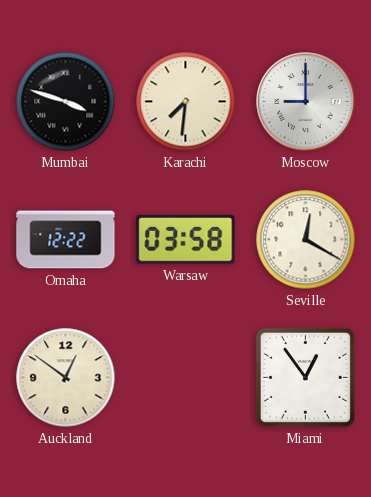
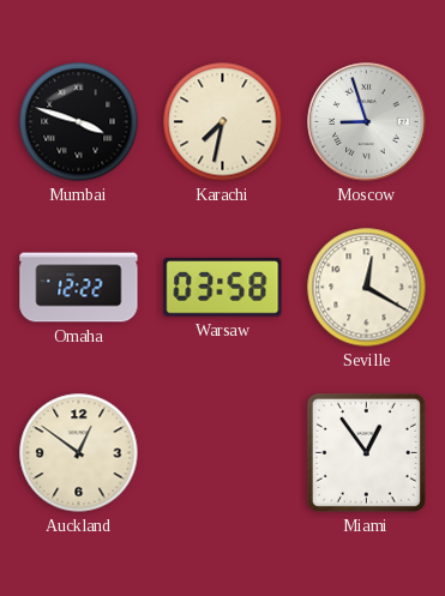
Karachi: 7:31 -> 7:32
Moscow: 9:00 -> 8:57
